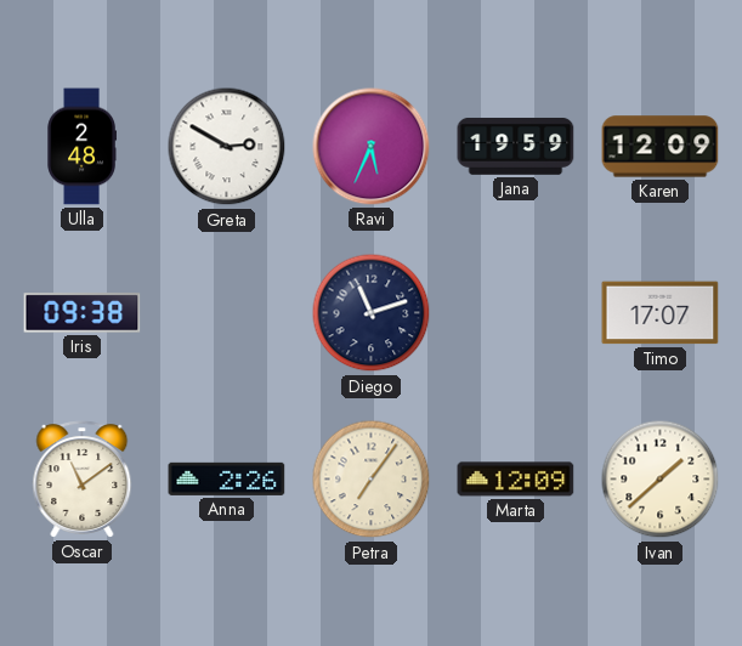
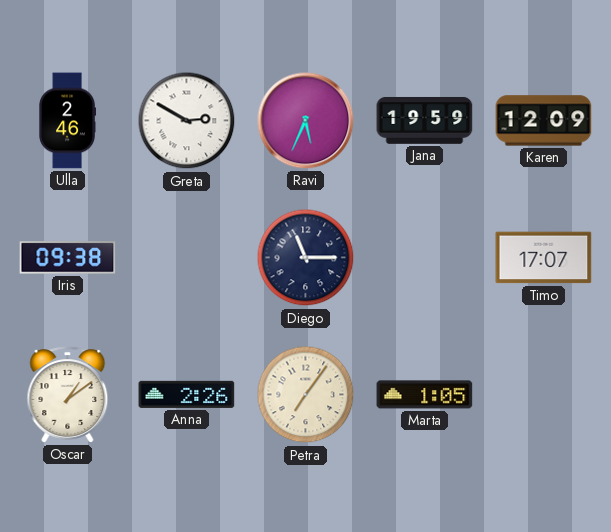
Ulla: 2:48 -> 2:46
Diego: 11:12 -> 11:15
Oscar: 11:09 -> 1:09
Marta: 12:09 -> 1:05
Ivan: 1:38 -> none
